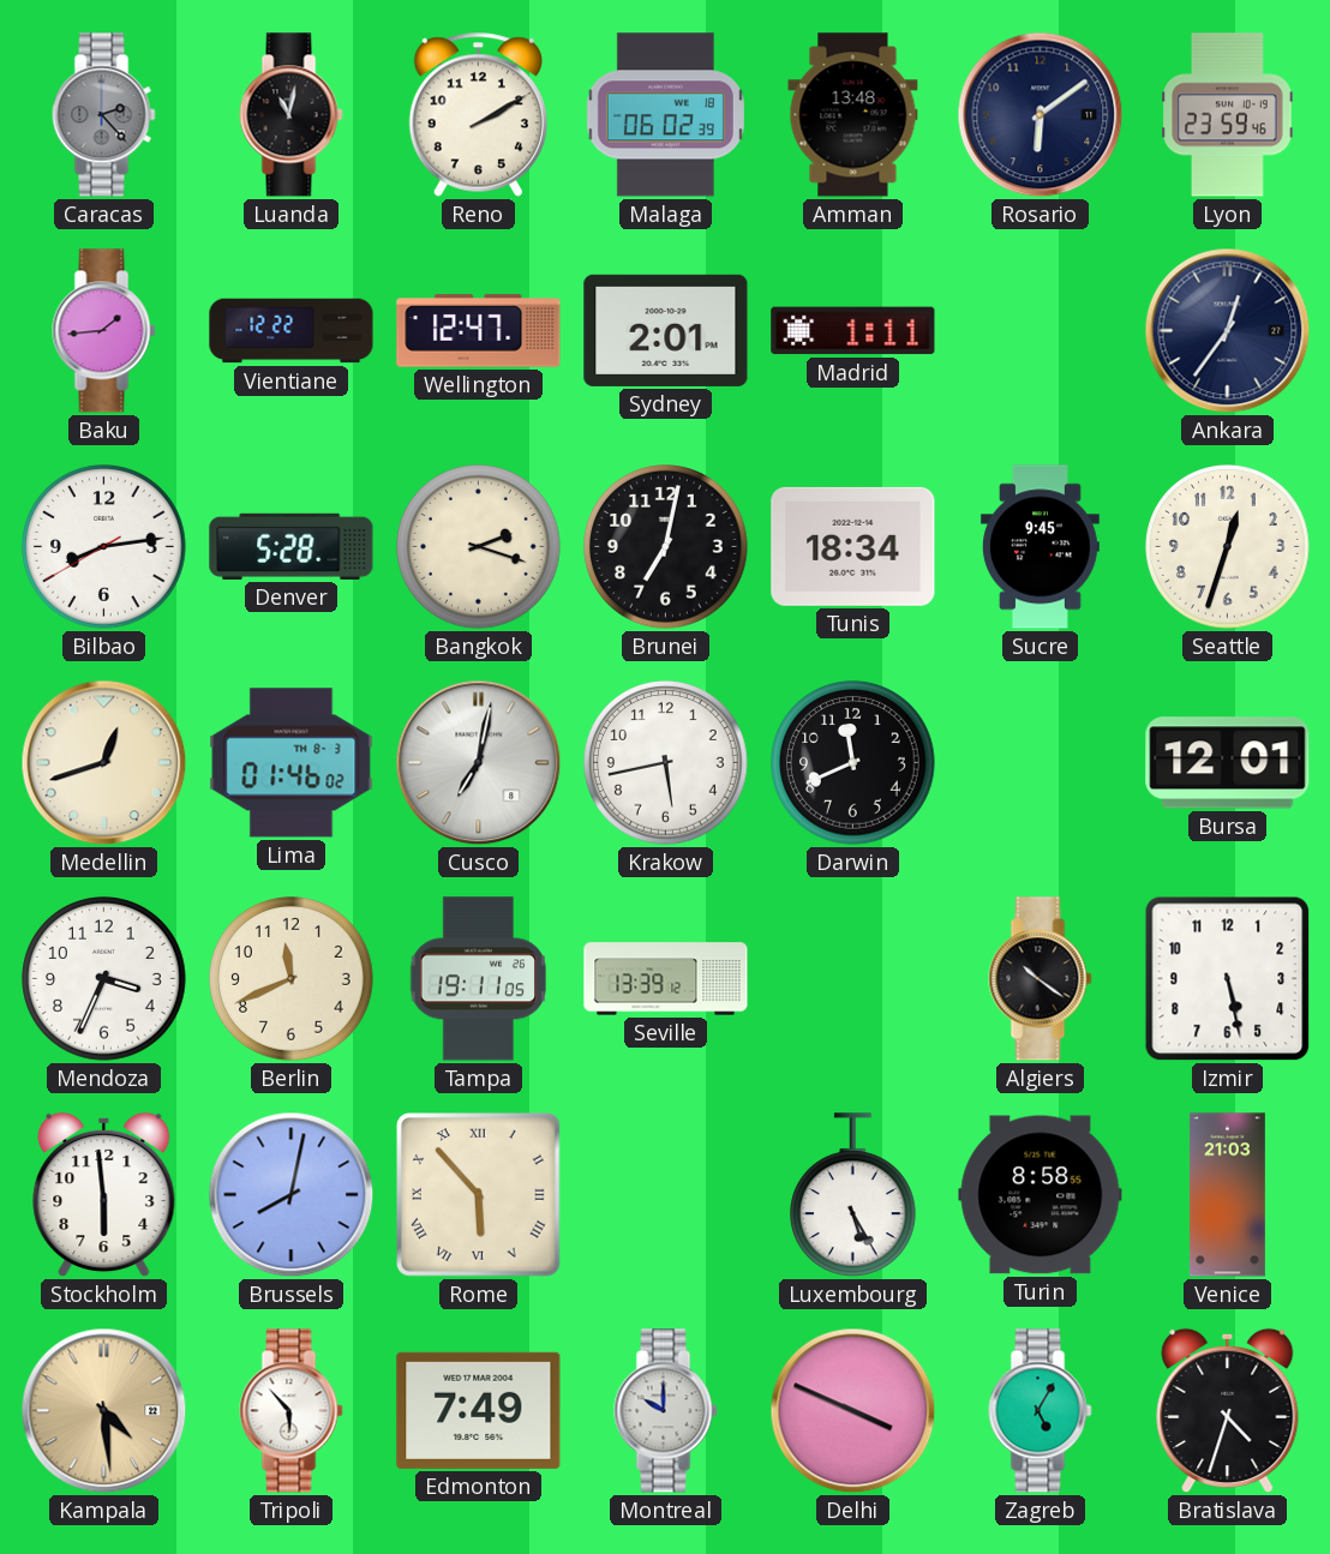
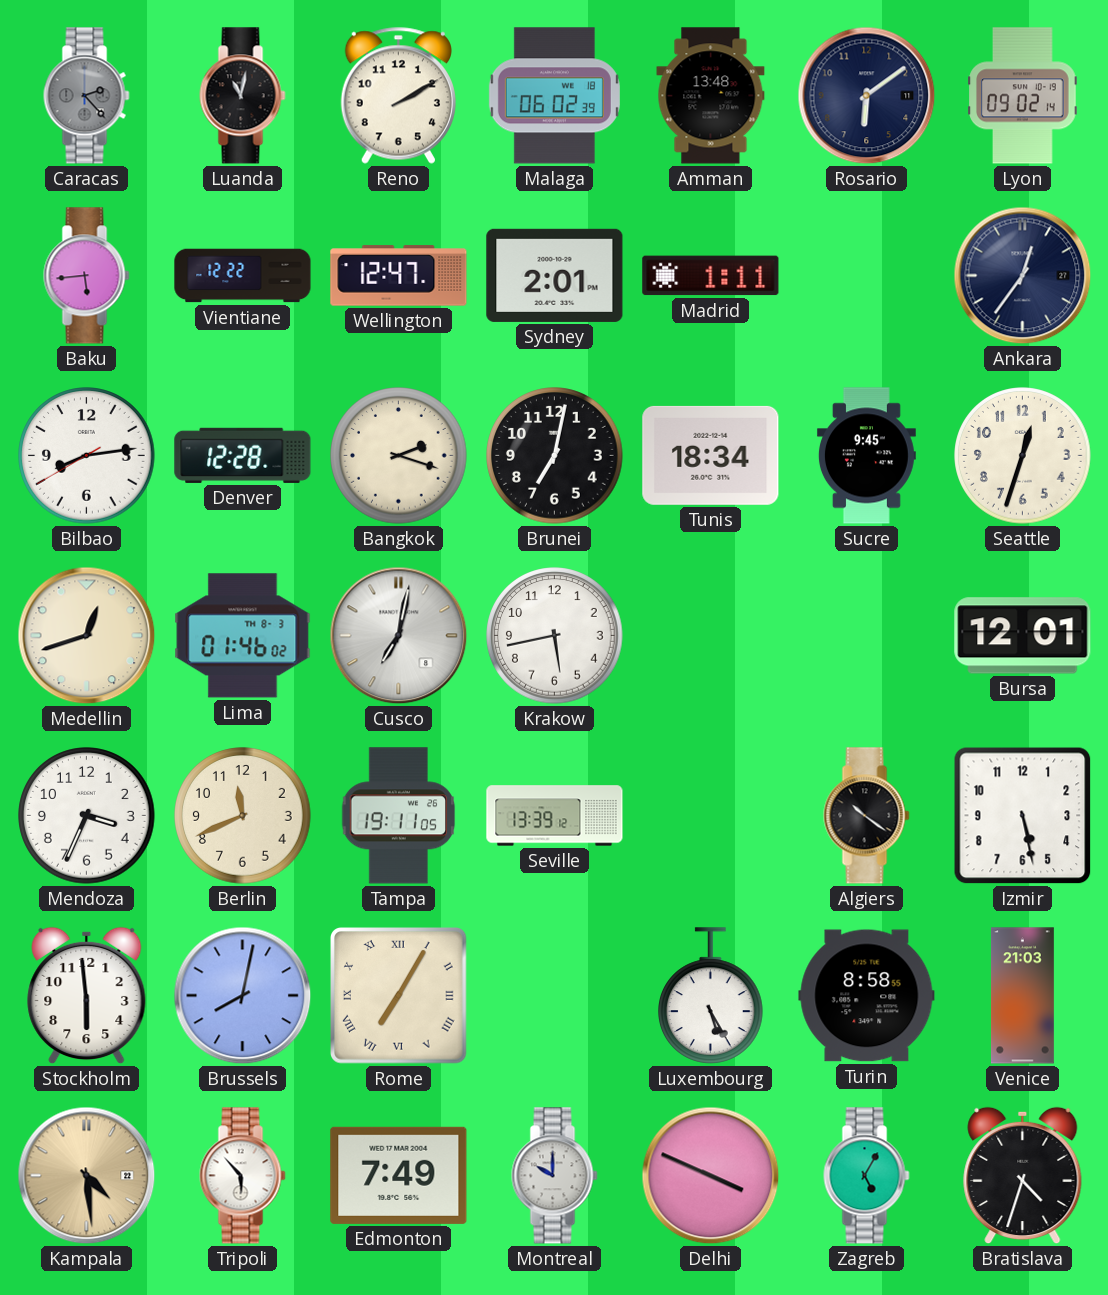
Lyon: 23:59 -> 09:02
Baku: 1:44 -> 5:44
Denver: 5:28 -> 12:28
Darwin: 11:41 -> none
Rome: 5:53 -> 7:05
